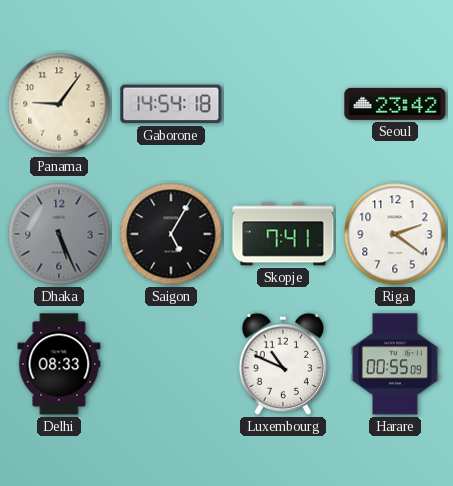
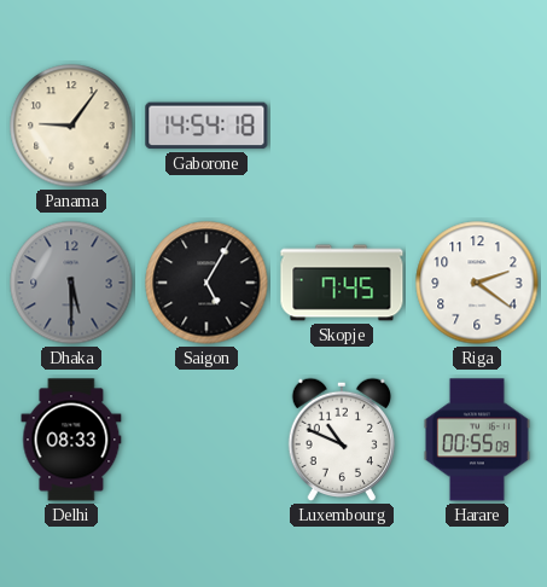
Seoul: 23:42 -> none
Dhaka: 5:26 -> 5:30
Skopje: 7:41 -> 7:45
